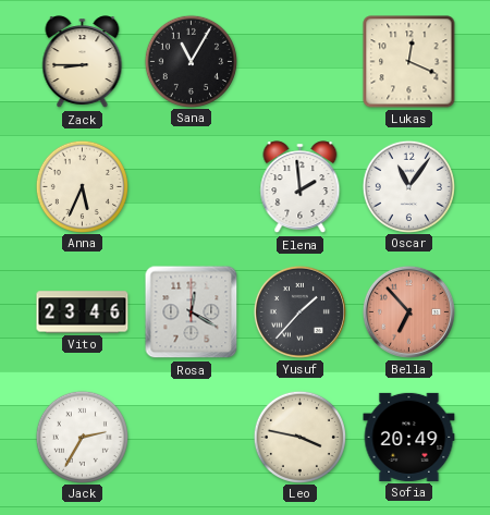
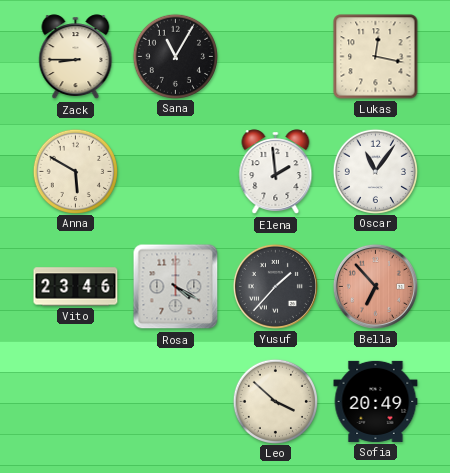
Lukas: 12:19 -> 12:17
Anna: 5:34 -> 5:50
Rosa: 12:20 -> 4:20
Jack: 2:35 -> none
Leo: 3:47 -> 3:52
